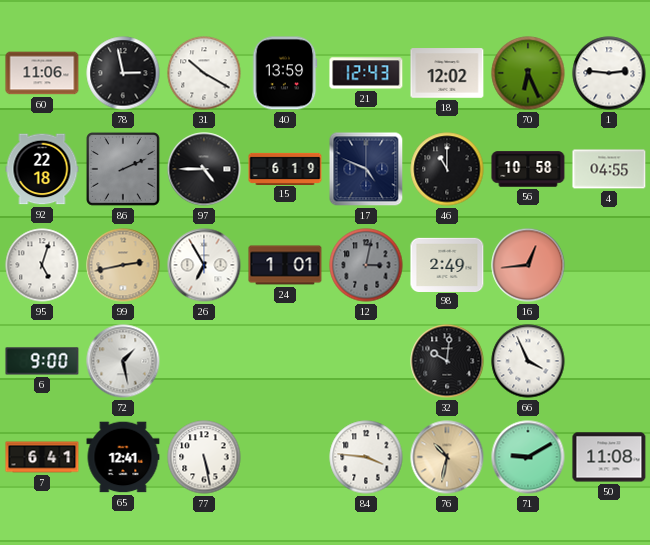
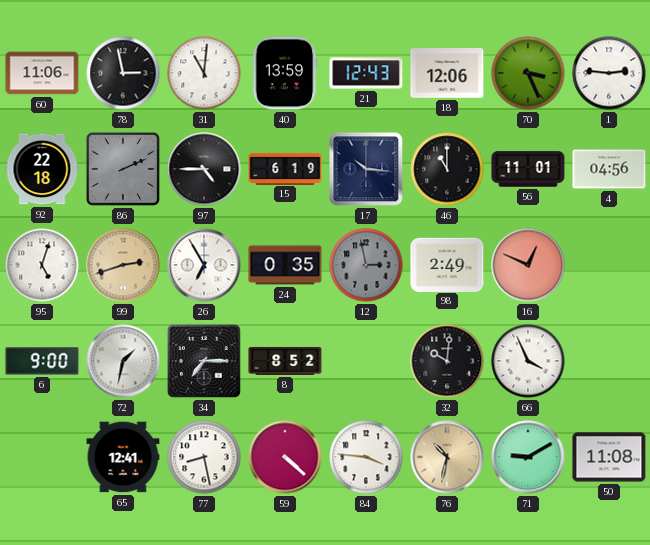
31: 10:20 -> 11:01
18: 12:02 -> 12:06
70: 6:26 -> 3:26
17: 4:49 -> 10:16
56: 10:58 -> 11:01
4: 04:55 -> 04:56
99: 2:43 -> 2:42
24: 1:01 -> 0:35
12: 3:02 -> 2:58
16: 12:44 -> 12:49
72: 1:28 -> 1:32
34: none -> 7:15
8: none -> 8:52
7: 6:41 -> none
77: 5:28 -> 8:28
59: none -> 4:22
